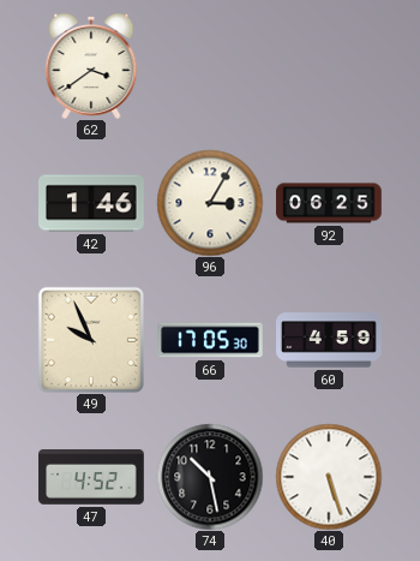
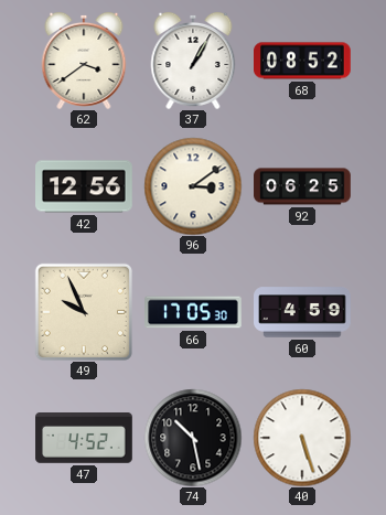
37: none -> 1:05
68: none -> 08:52
42: 1:46 -> 12:56
96: 3:05 -> 3:09
